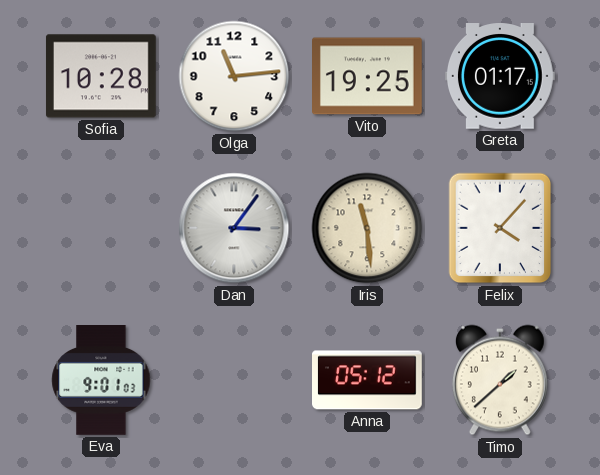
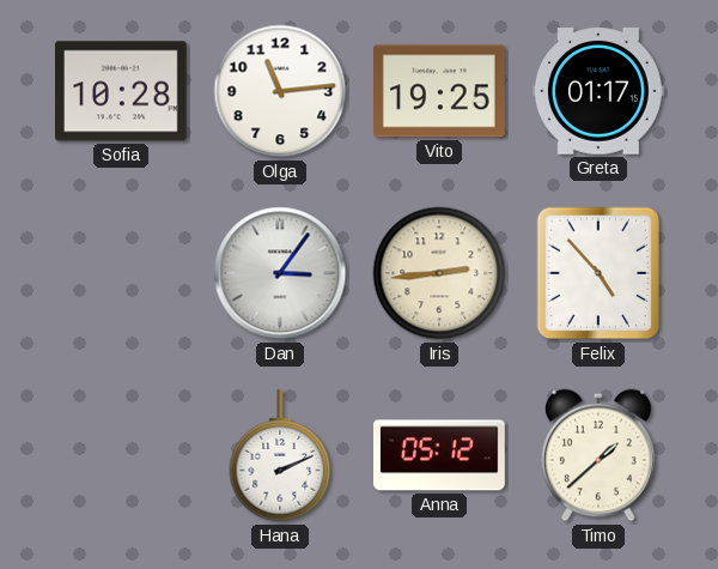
Iris: 11:29 -> 2:44
Felix: 4:07 -> 4:53
Eva: 9:01 -> none
Hana: none -> 2:11
